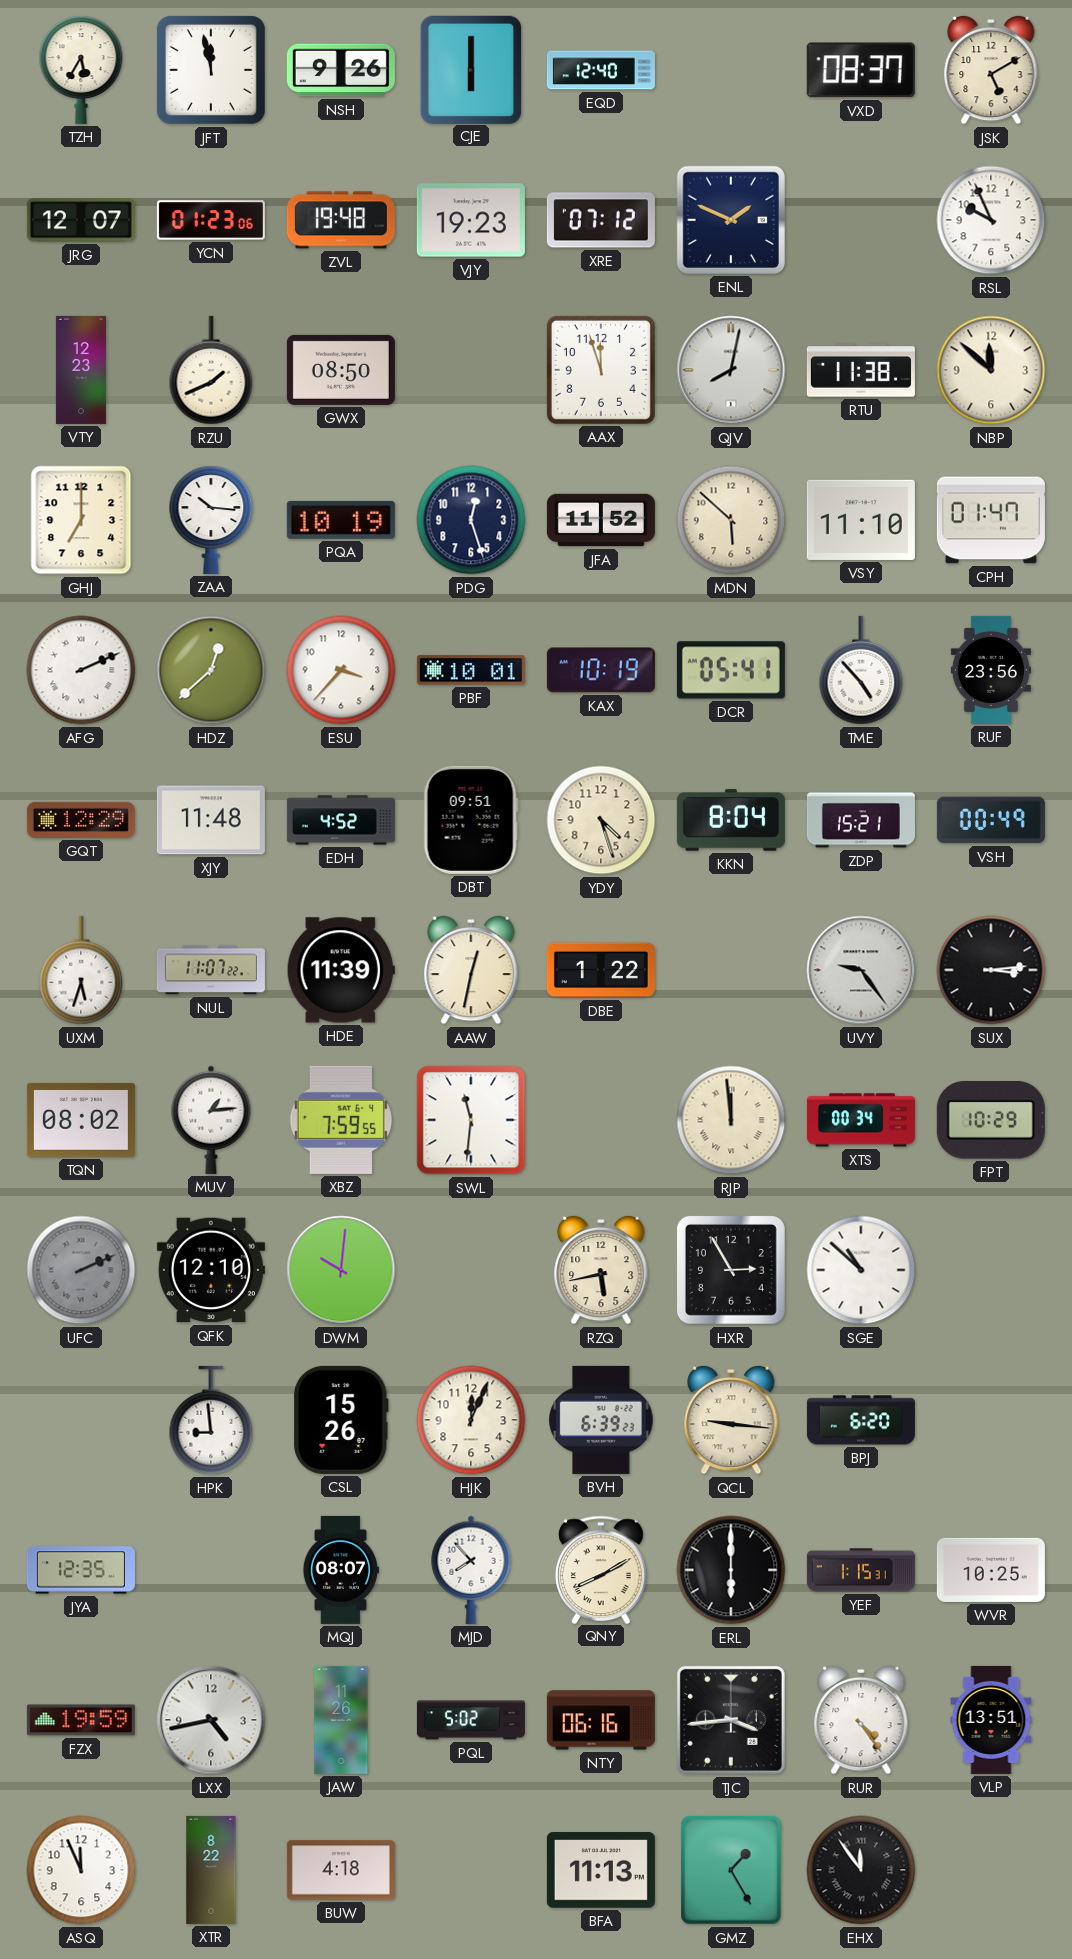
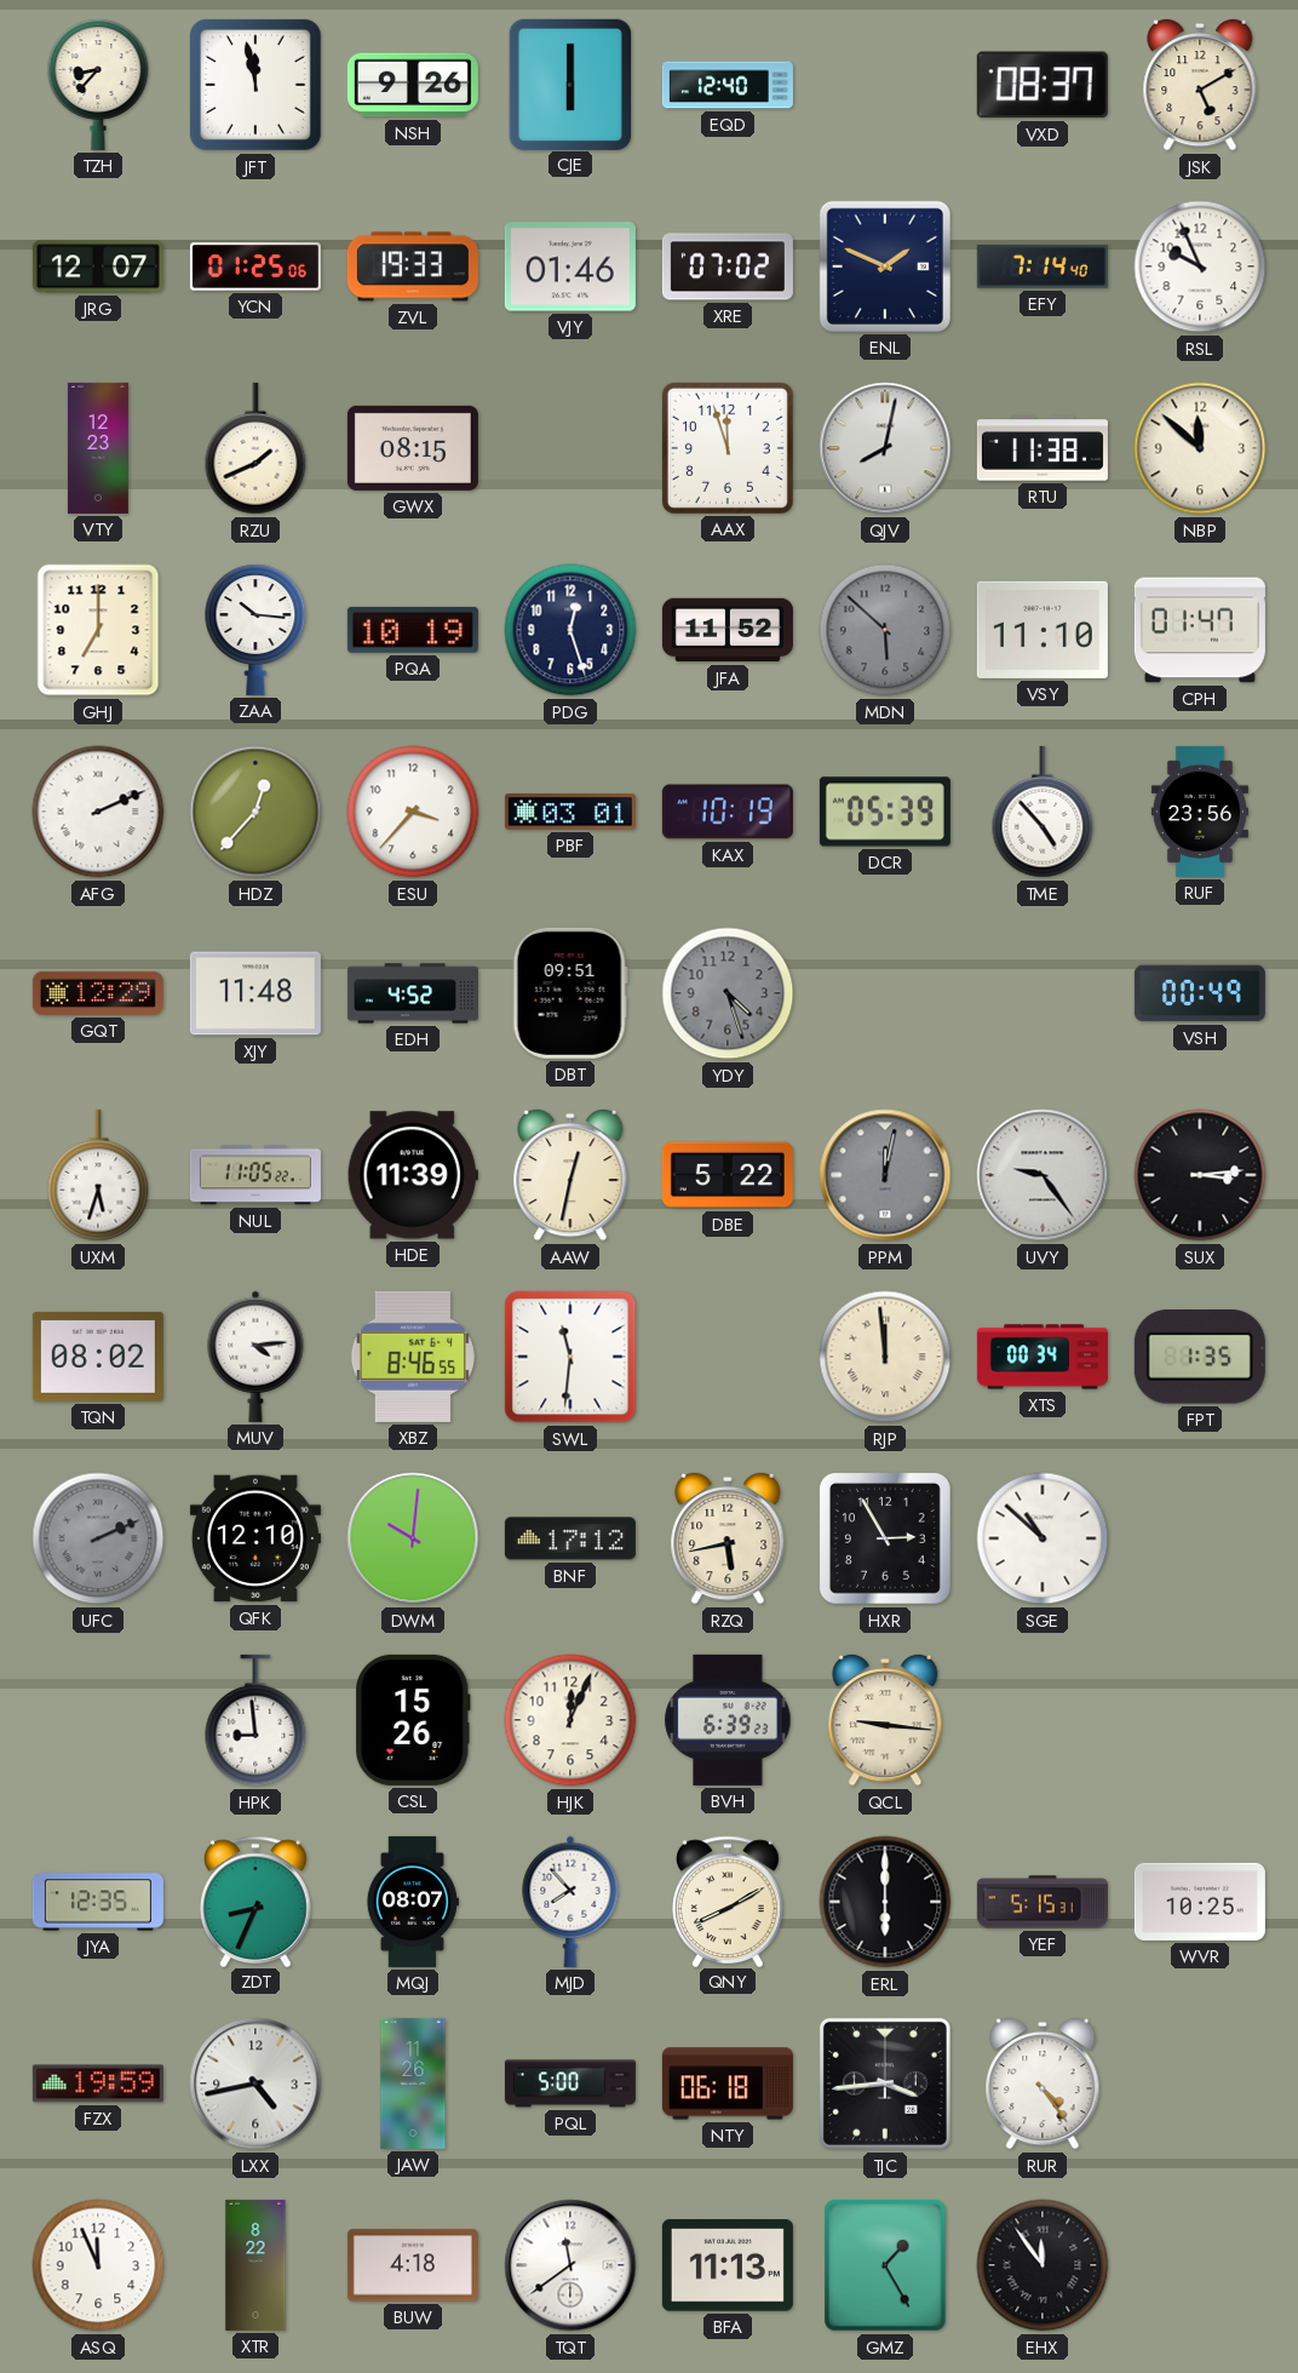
TZH: 5:35 -> 8:37
YCN: 01:23 -> 01:25
ZVL: 19:48 -> 19:33
VJY: 19:23 -> 01:46
XRE: 07:12 -> 07:02
EFY: none -> 7:14
GWX: 08:50 -> 08:15
MDN dial: cream -> grey
HDZ: 12:38 -> 12:37
PBF: 10:01 -> 03:01
DCR: 05:41 -> 05:39
YDY dial: cream -> grey
KKN: 8:04 -> none
ZDP: 15:21 -> none
NUL: 11:07 -> 11:05
DBE: 1:22 -> 5:22
PPM: none -> 12:02
MUV: 1:14 -> 4:14
XBZ: 7:59 -> 8:46
FPT: 10:29 -> 1:35
BNF: none -> 17:12
BPJ: 6:20 -> none
ZDT: none -> 8:34
YEF: 1:15 -> 5:15
PQL: 5:02 -> 5:00
NTY: 06:16 -> 06:18
VLP: 13:51 -> none
TQT: none -> 11:39
